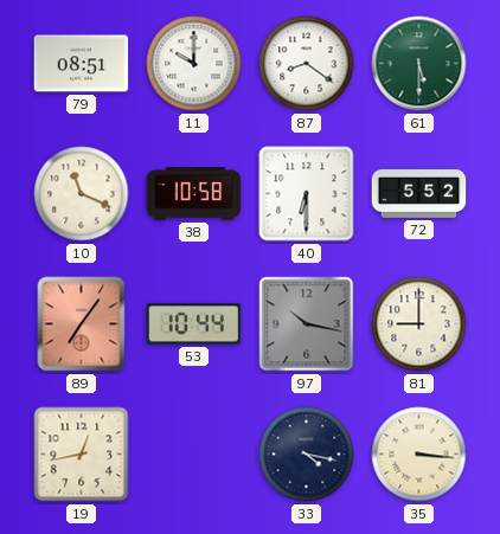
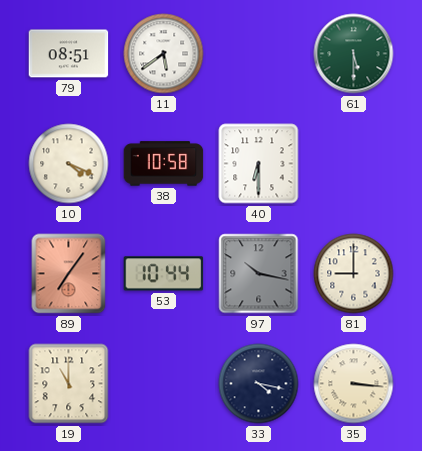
11: 10:00 -> 5:39
87: 8:21 -> none
10: 11:19 -> 4:19
72: 5:52 -> none
19: 12:43 -> 11:00
